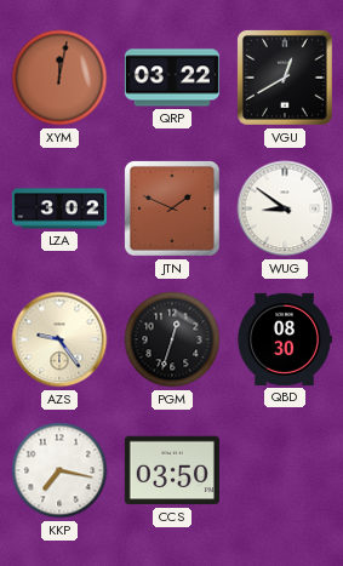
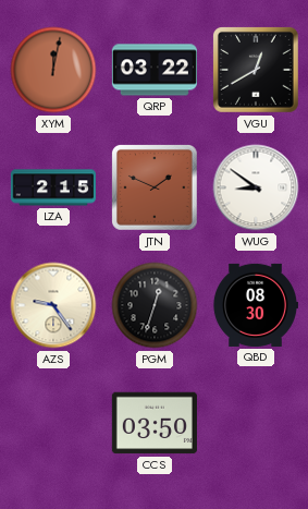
LZA: 3:02 -> 2:15
KKP: 7:17 -> none
